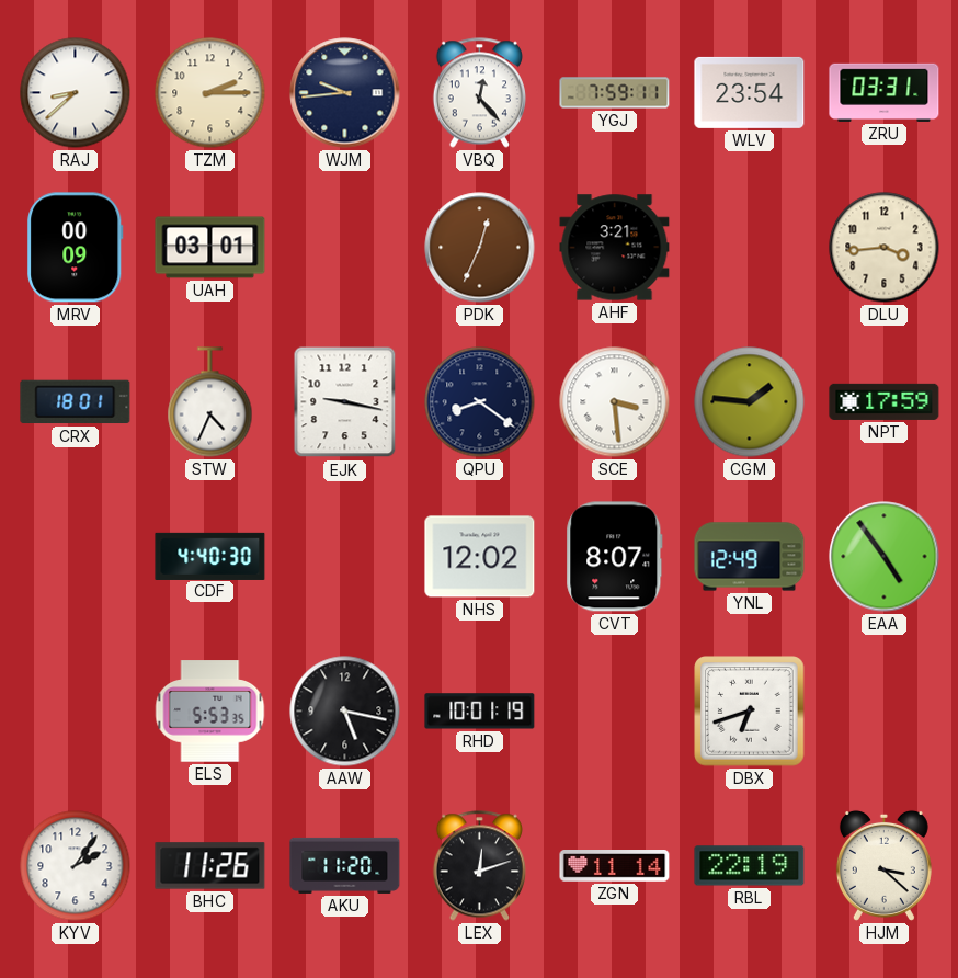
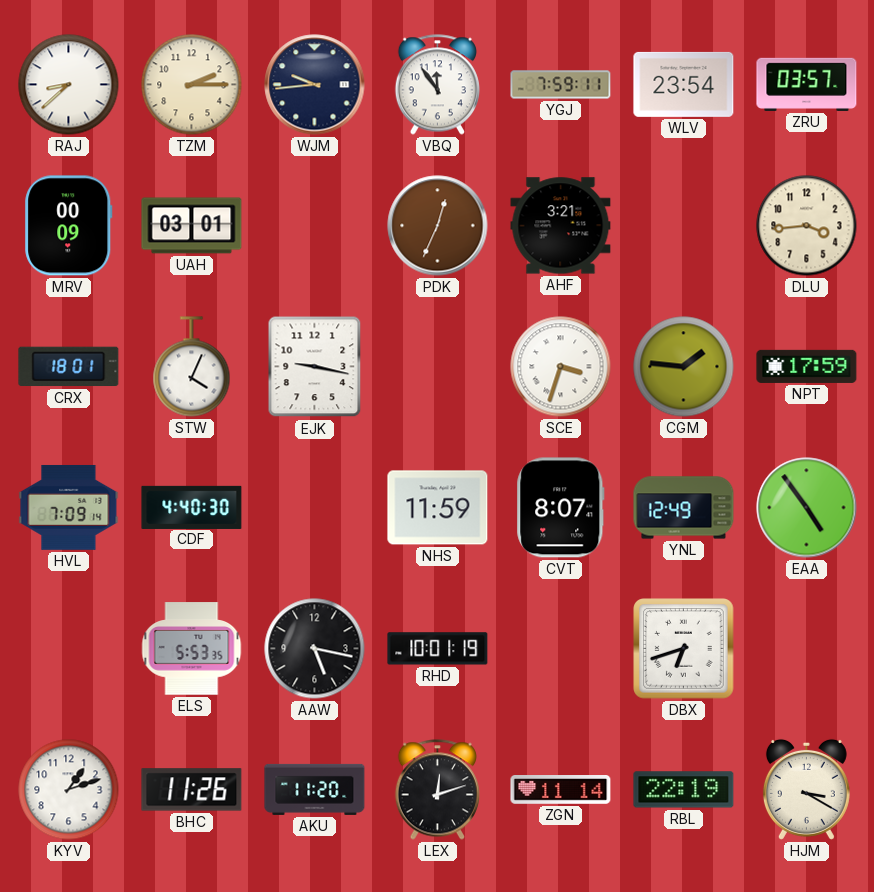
VBQ: 12:23 -> 11:54
ZRU: 03:31 -> 03:57
STW: 4:34 -> 4:04
QPU: 8:21 -> none
SCE: 3:29 -> 3:33
HVL: none -> 7:09
NHS: 12:02 -> 11:59
KYV: 2:06 -> 1:12
HJM: 3:22 -> 3:20
